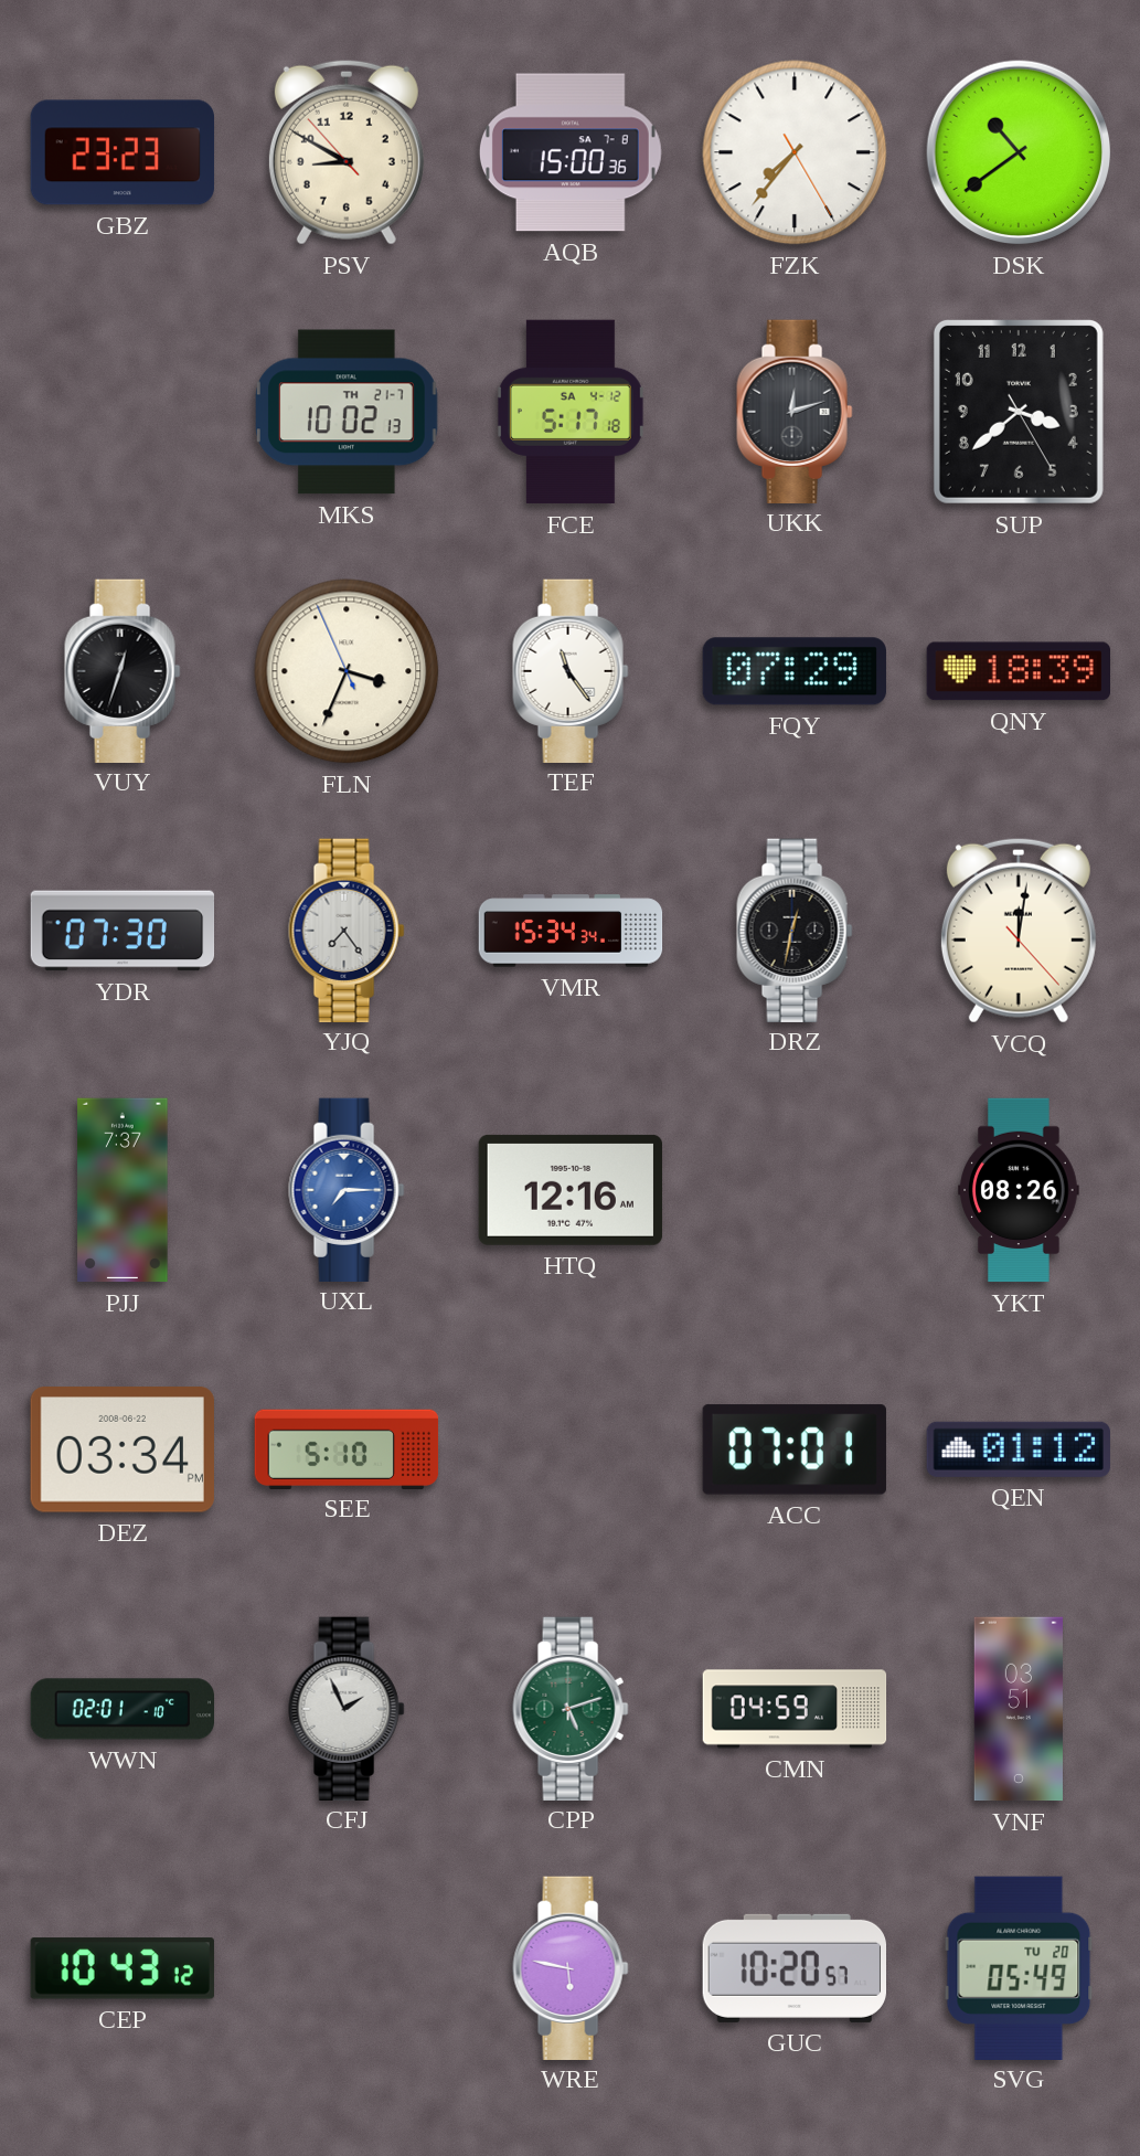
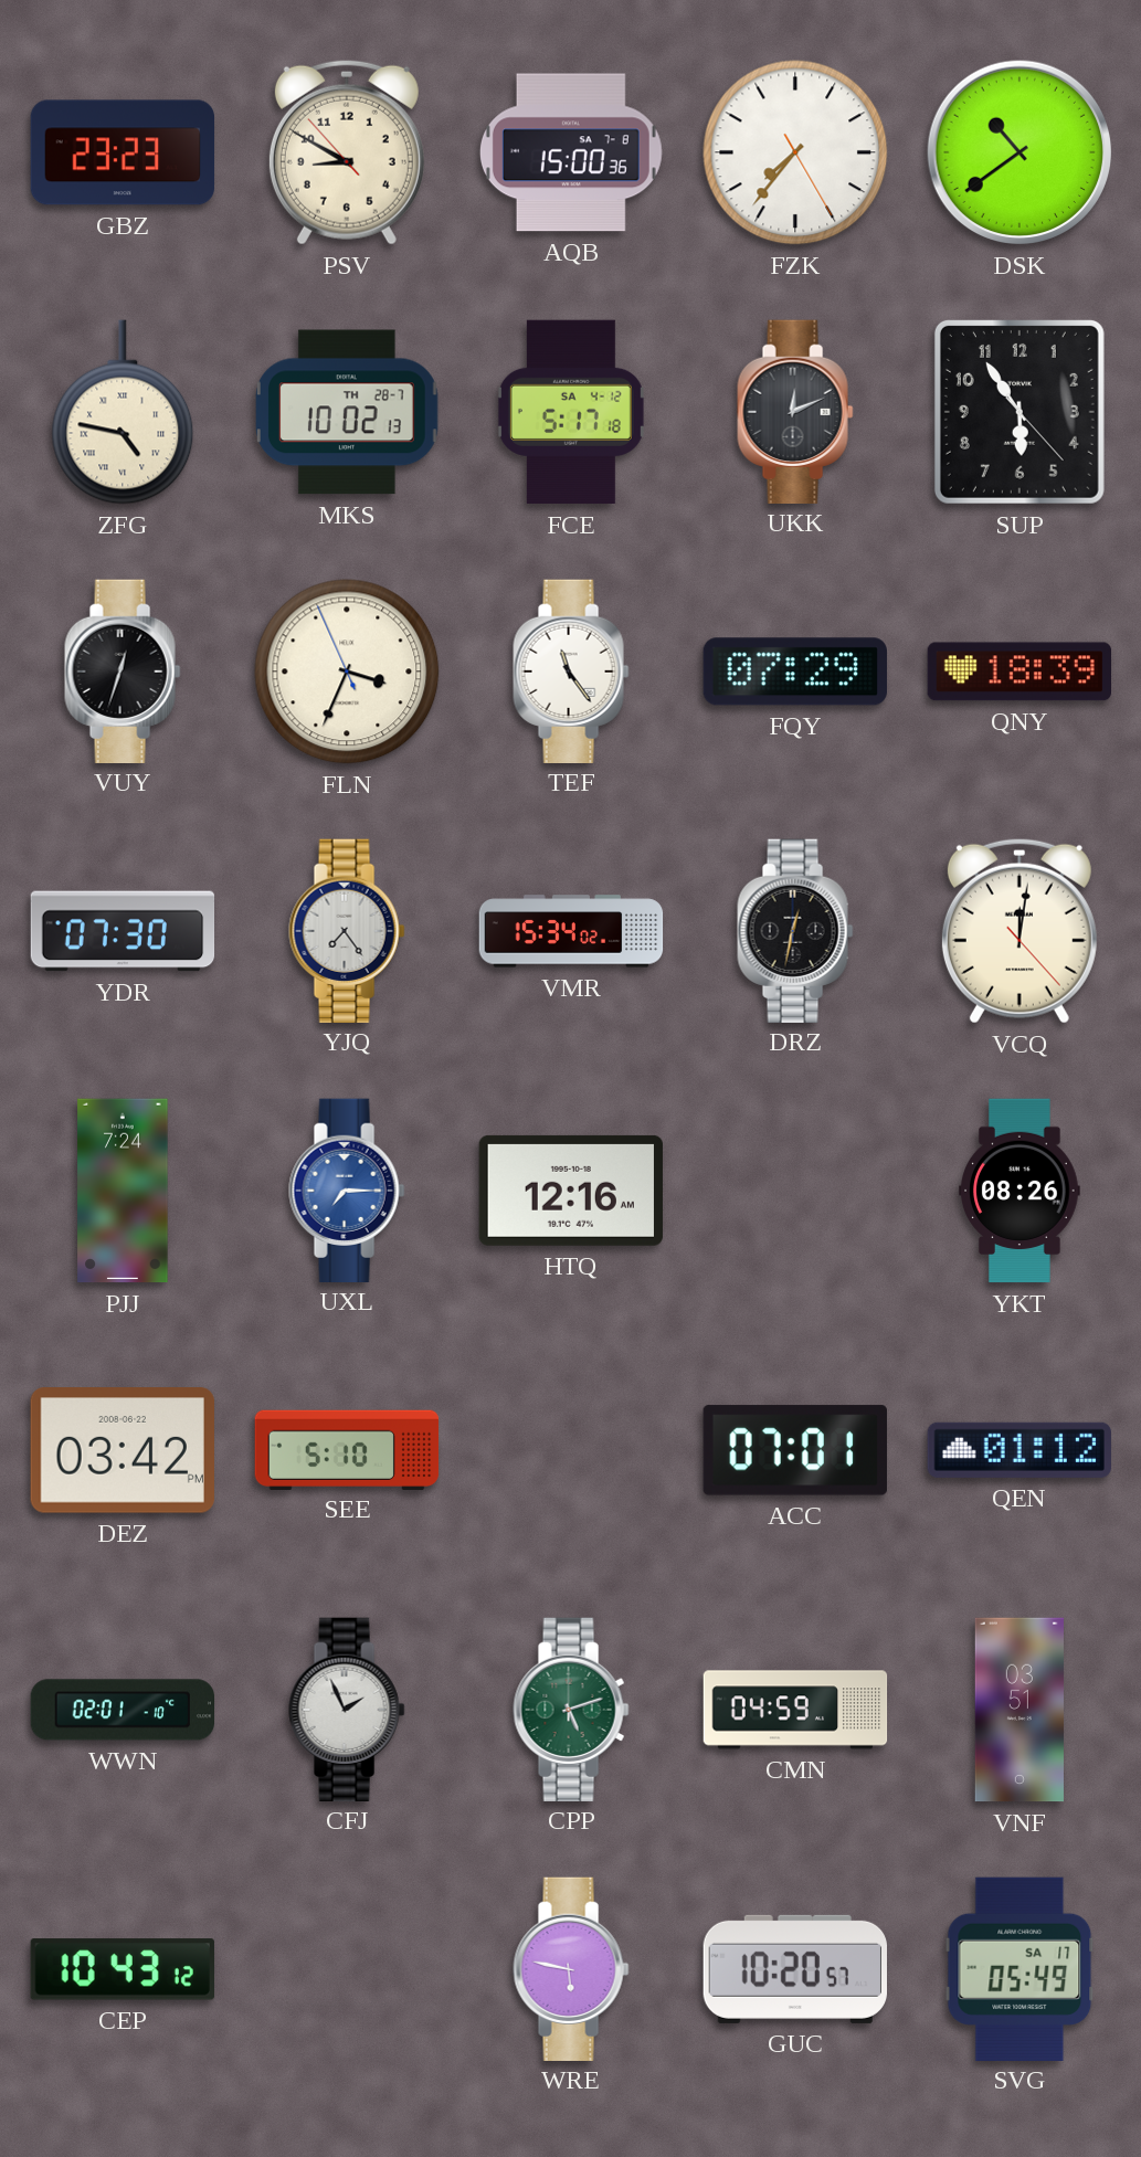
ZFG: none -> 4:47
MKS date: TH 21-7 -> TH 28-7
UKK: 12:12 -> 12:11
SUP: 3:38 -> 5:54
VMR: 15:34:34 -> 15:34:02
PJJ: 7:37 -> 7:24
DEZ: 03:34 -> 03:42
SVG date: TU 20 -> SA 17
